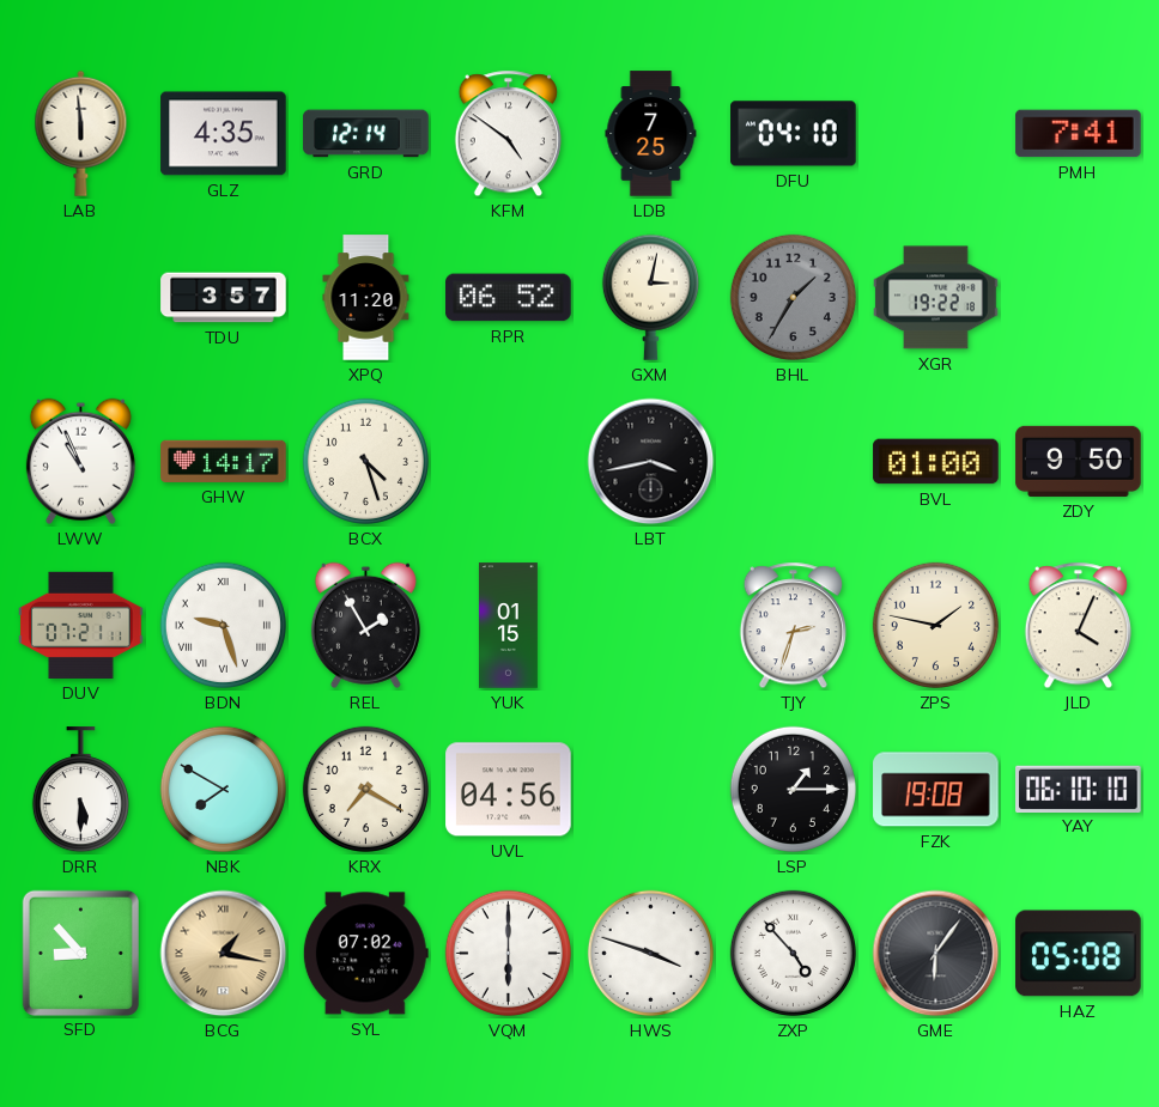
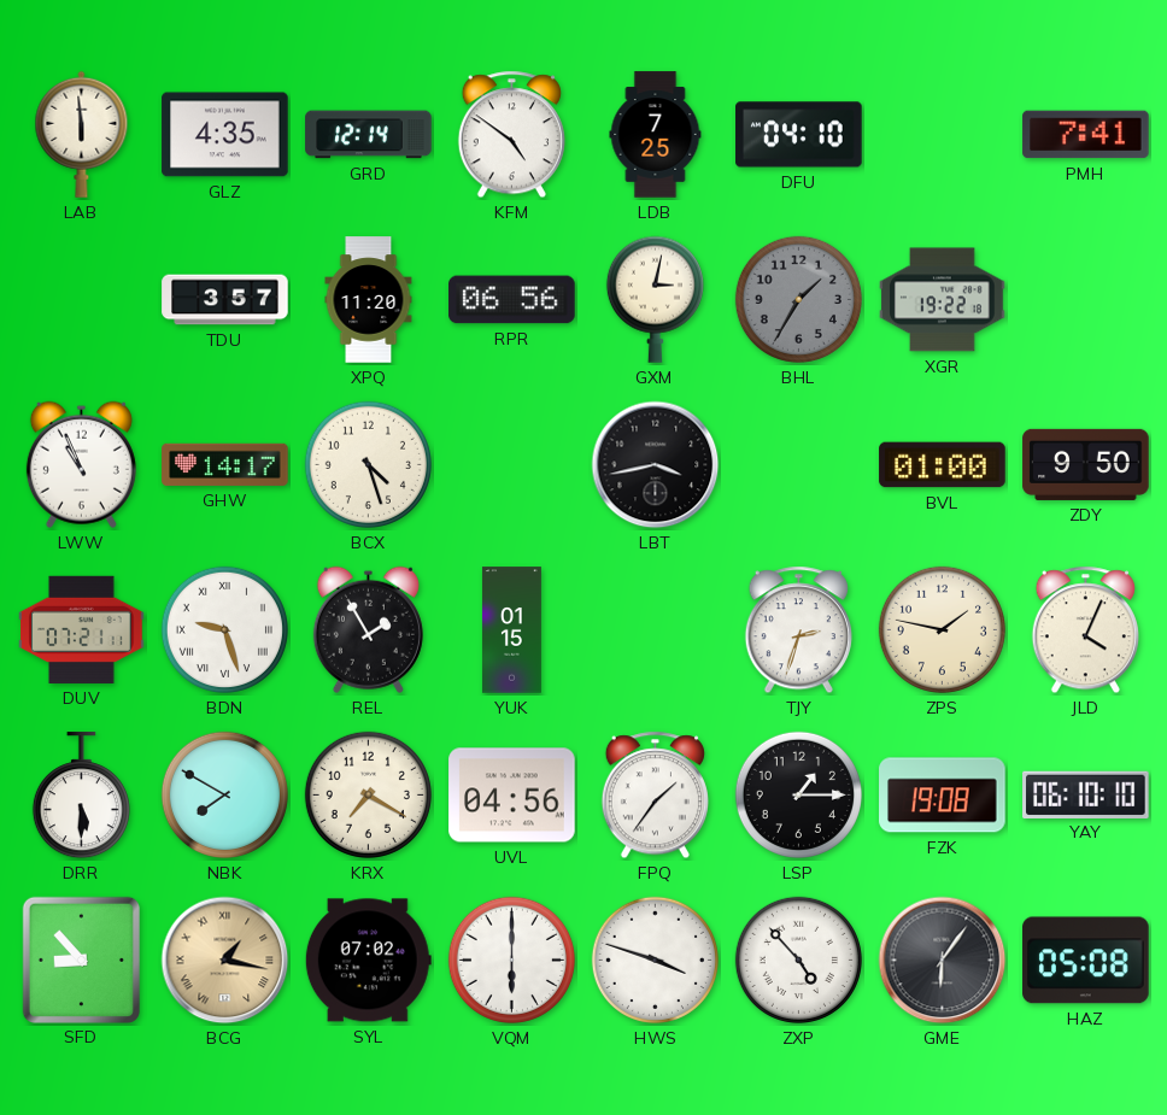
RPR: 06:52 -> 06:56
FPQ: none -> 1:36
